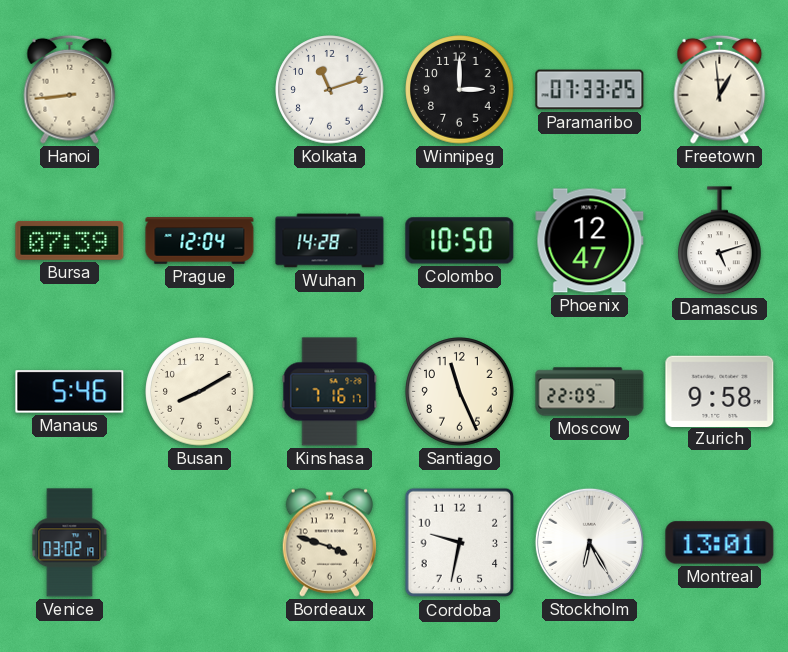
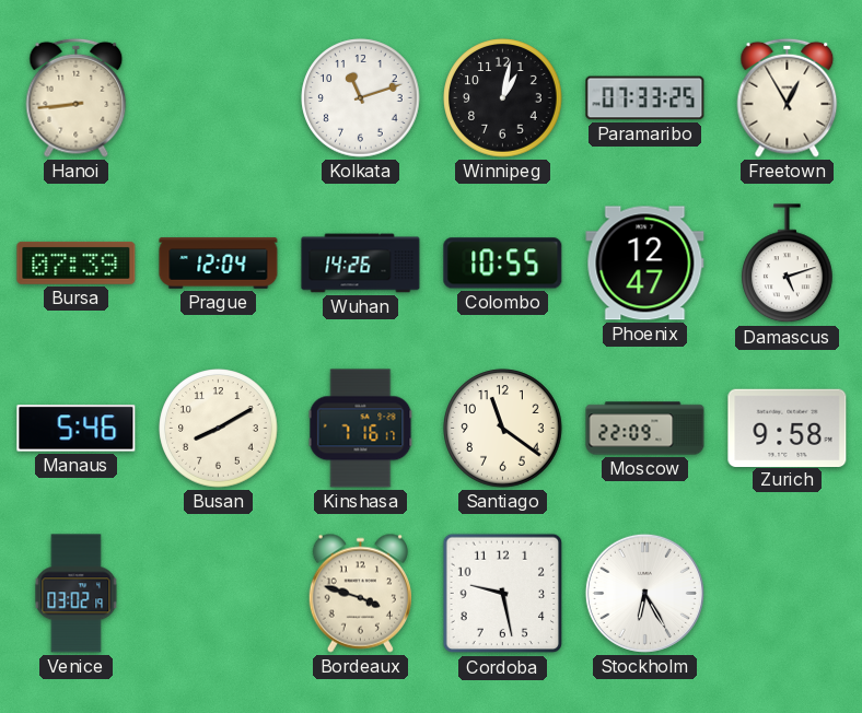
Winnipeg: 3:00 -> 1:02
Freetown: 12:59 -> 12:55
Wuhan: 14:28 -> 14:26
Colombo: 10:50 -> 10:55
Santiago: 11:26 -> 11:21
Cordoba: 9:32 -> 9:28
Montreal: 13:01 -> none
